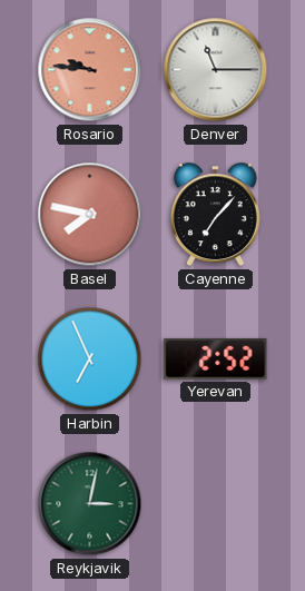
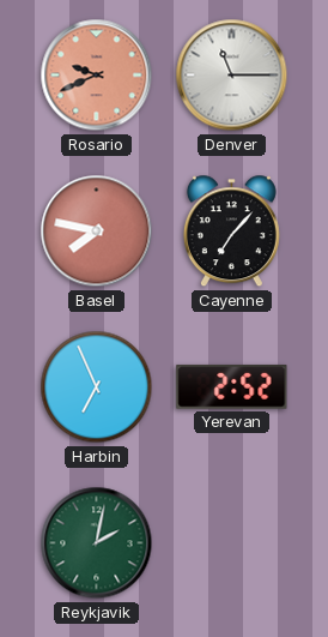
Rosario: 9:46 -> 9:41
Reykjavik: 3:02 -> 2:02
